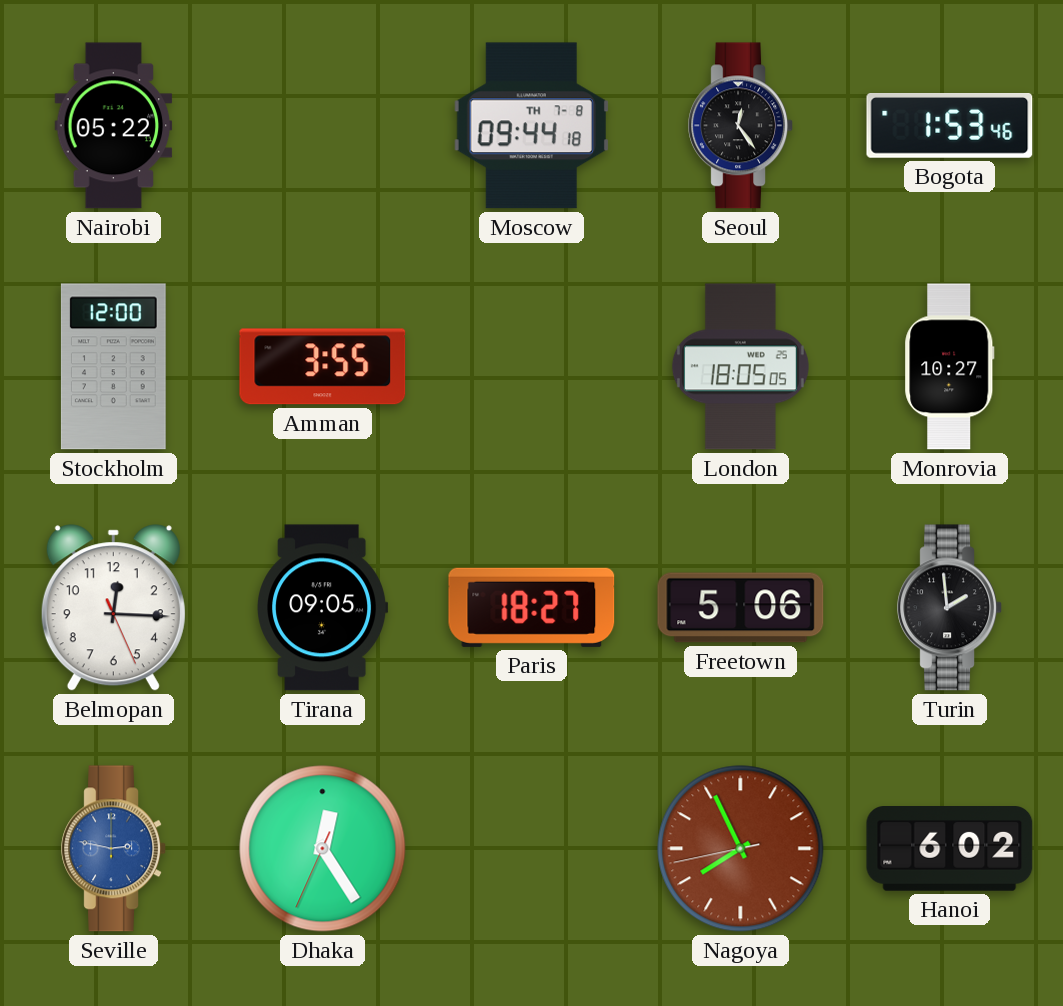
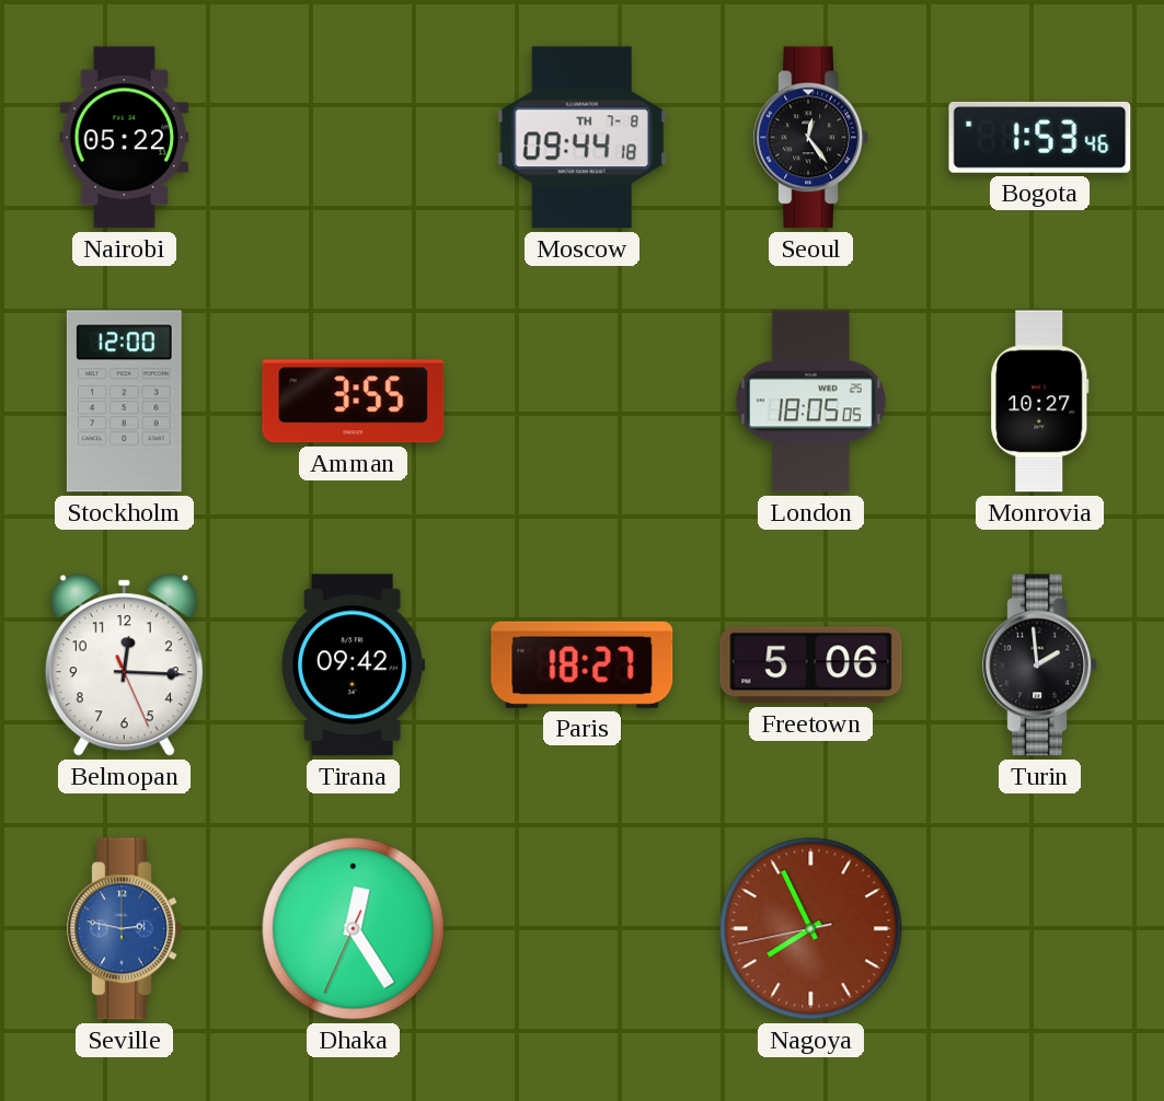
Tirana: 09:05 -> 09:42
Hanoi: 6:02 -> none
